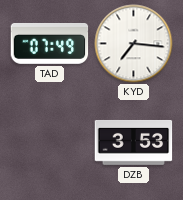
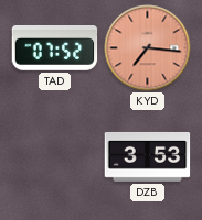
TAD: 07:49 -> 07:52
KYD dial: white -> salmon
